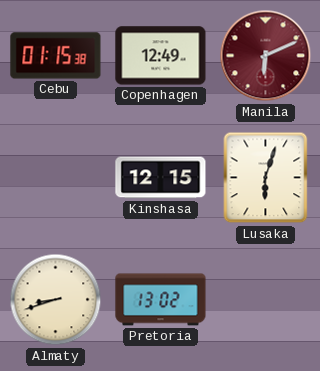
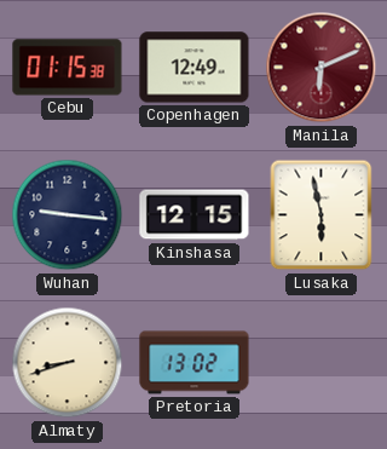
Wuhan: none -> 9:16
Lusaka: 6:03 -> 5:58
